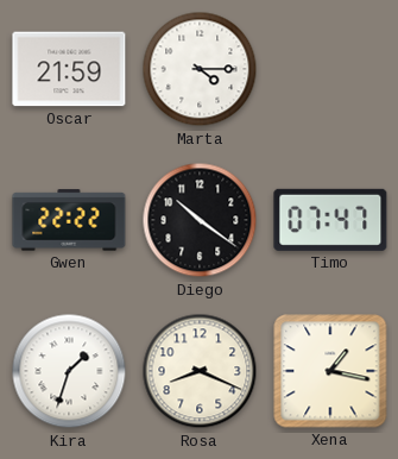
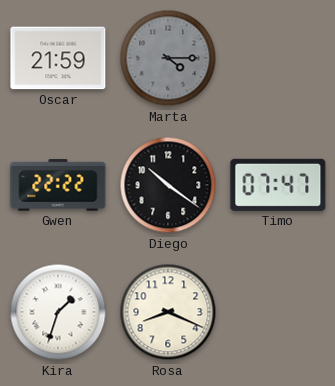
Marta dial: white -> grey
Xena: 1:17 -> none
